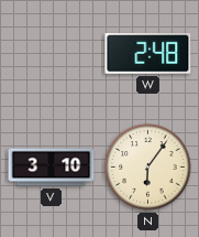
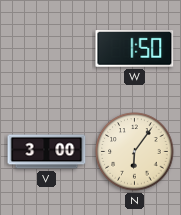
W: 2:48 -> 1:50
V: 3:10 -> 3:00
